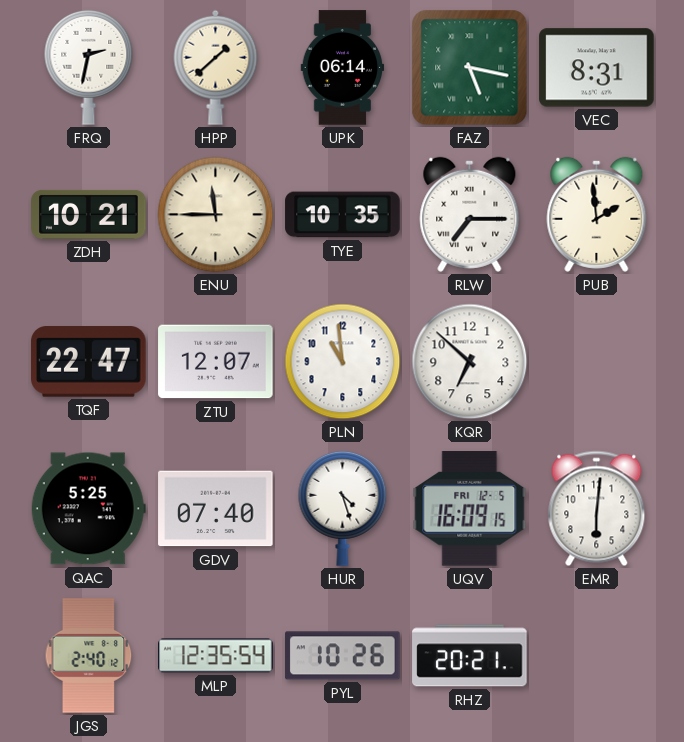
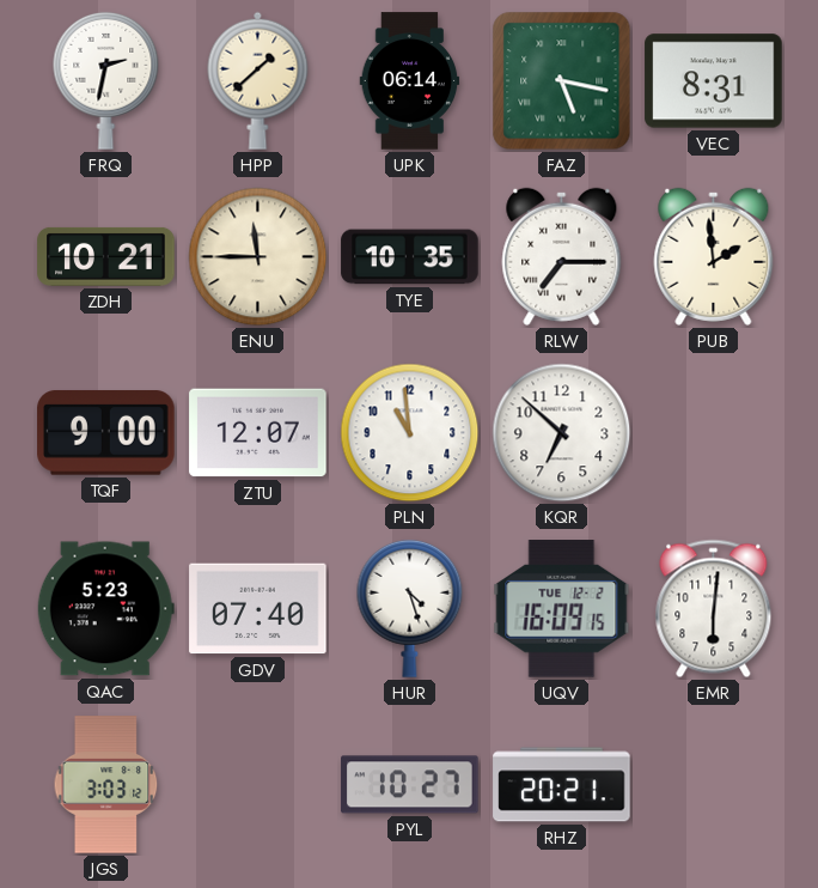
TQF: 22:47 -> 9:00
QAC: 5:25 -> 5:23
UQV date: FRI 12-5 -> TUE 12-2
JGS: 2:40 -> 3:03
MLP: 12:35 -> none
PYL: 10:26 -> 10:27
